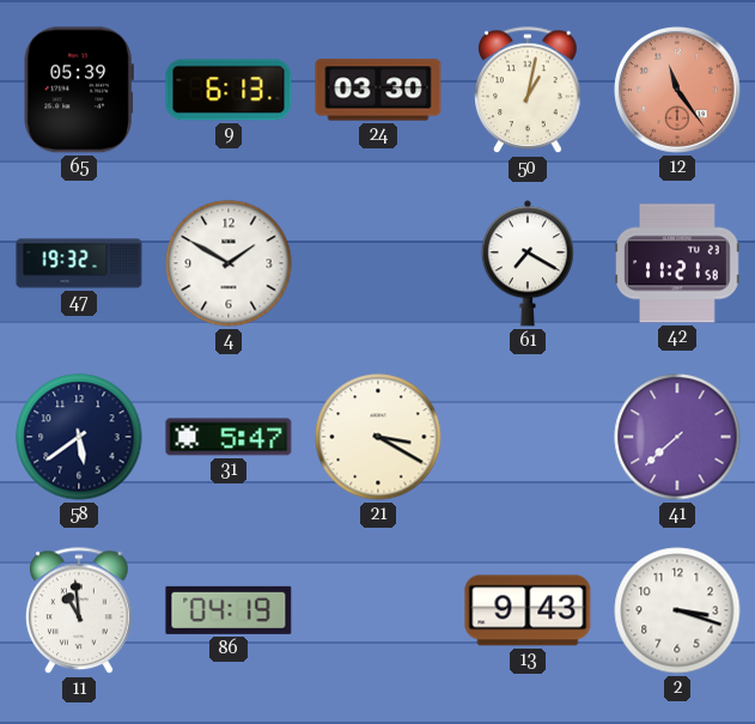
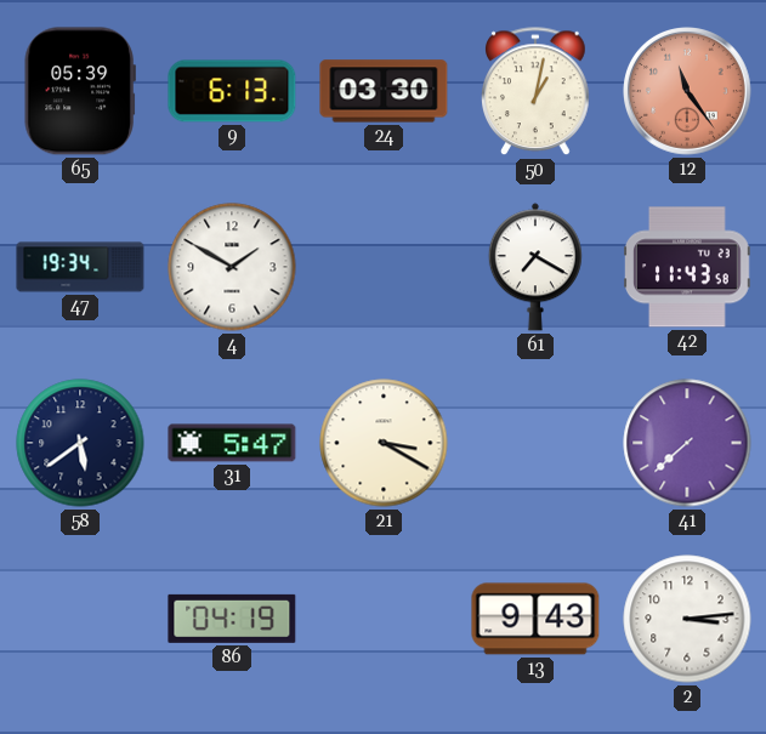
47: 19:32 -> 19:34
42: 11:21 -> 11:43
11: 10:59 -> none
2: 3:18 -> 3:14
